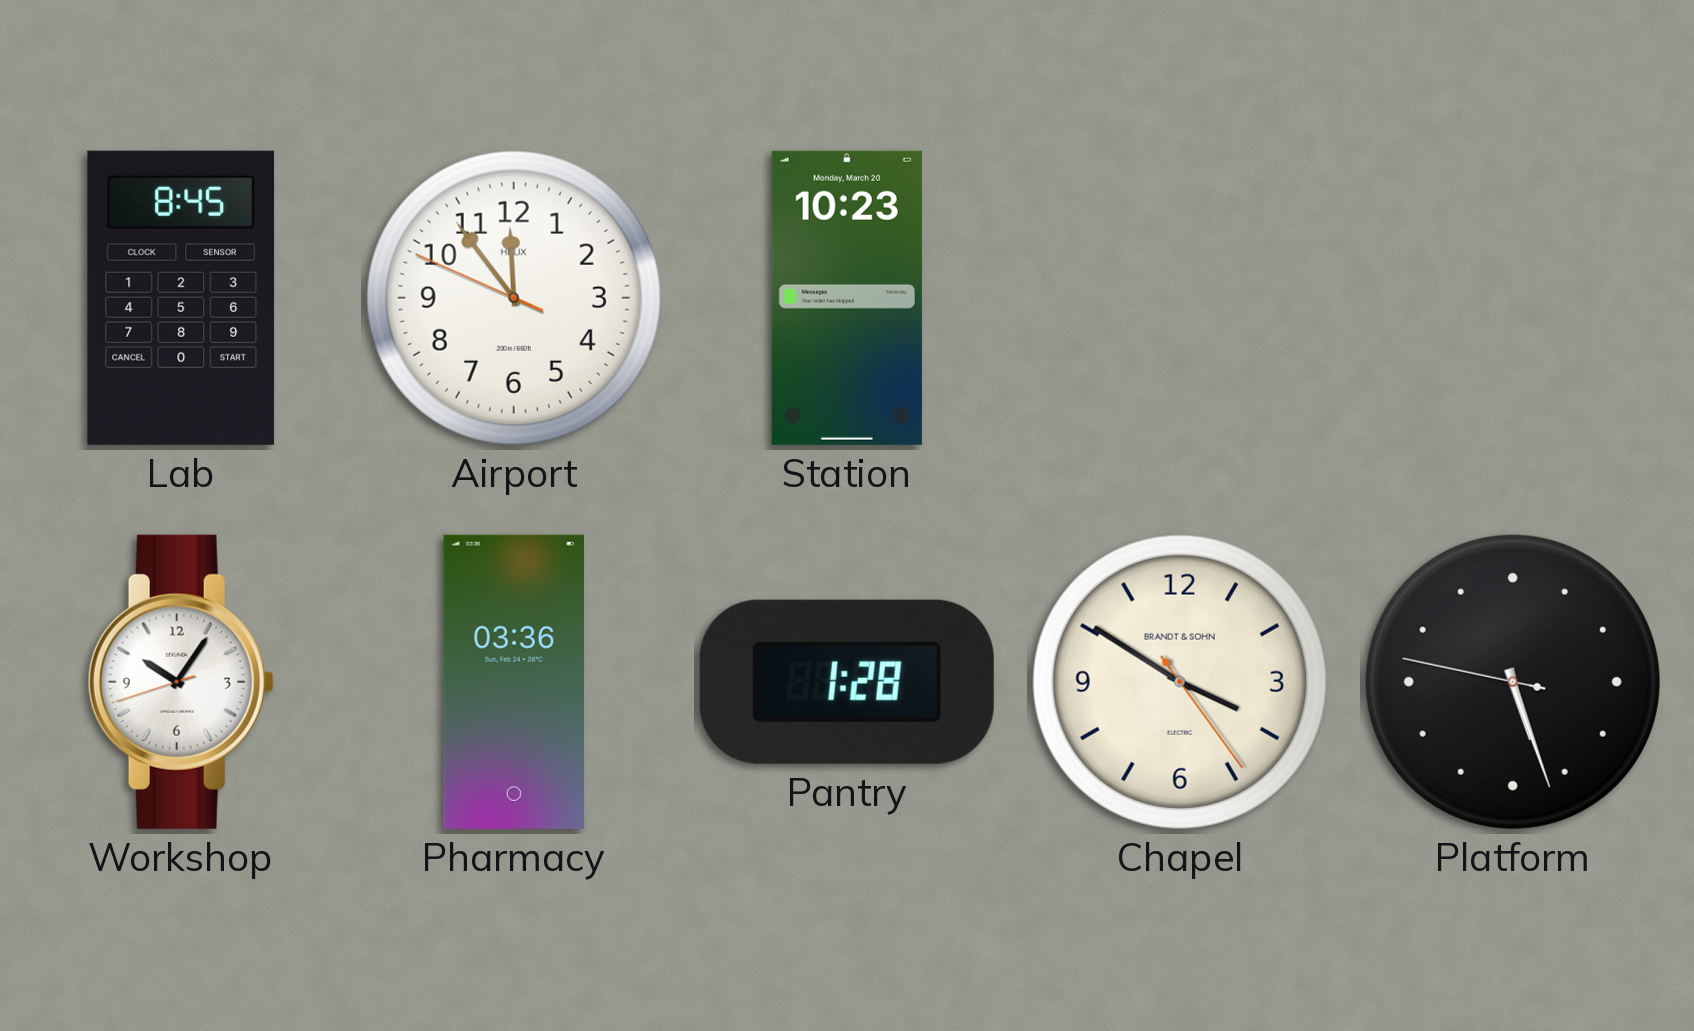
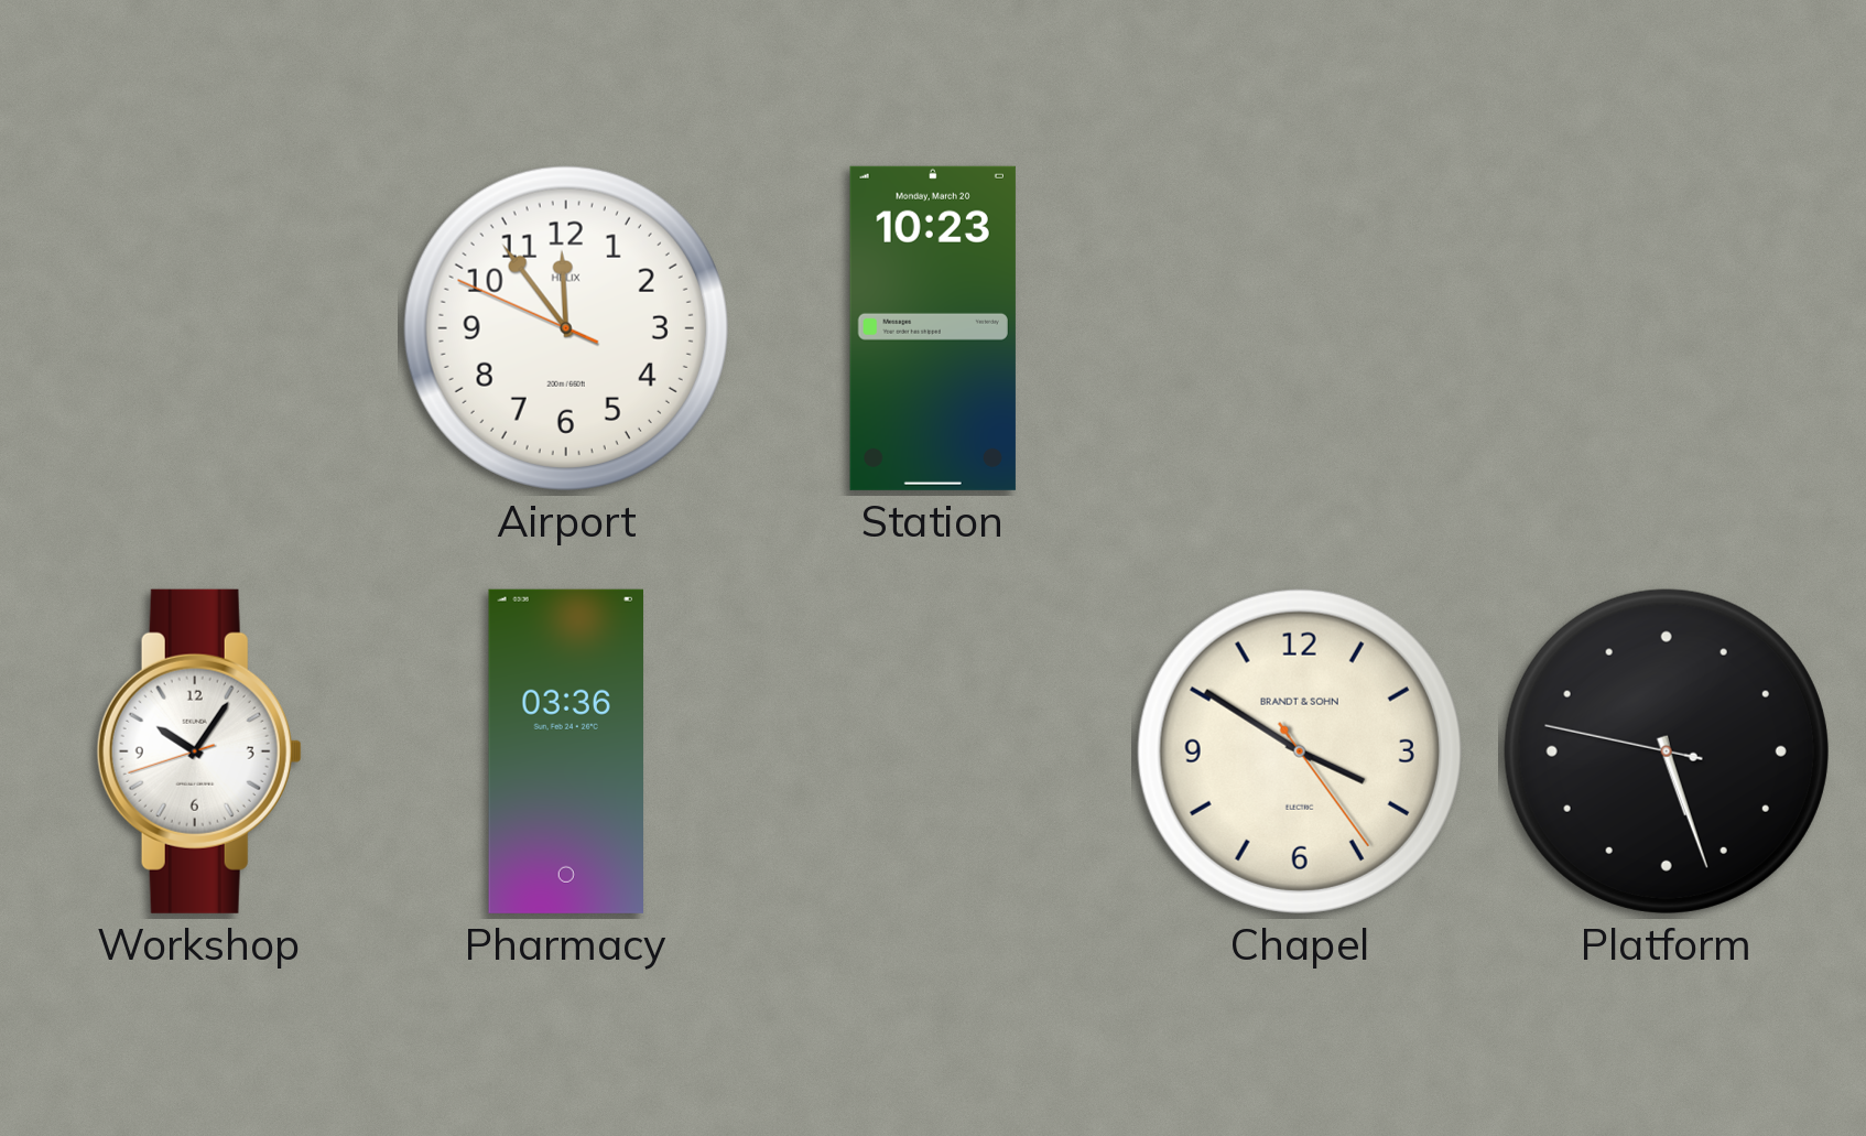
Lab: 8:45 -> none
Pantry: 1:28 -> none
